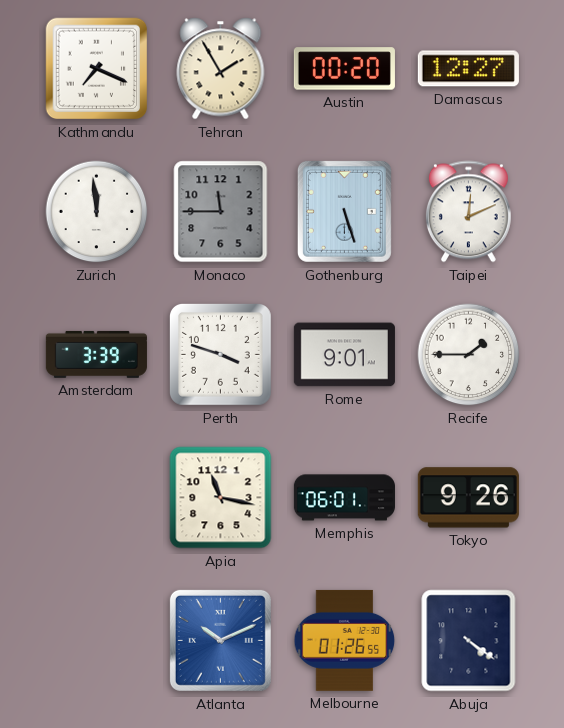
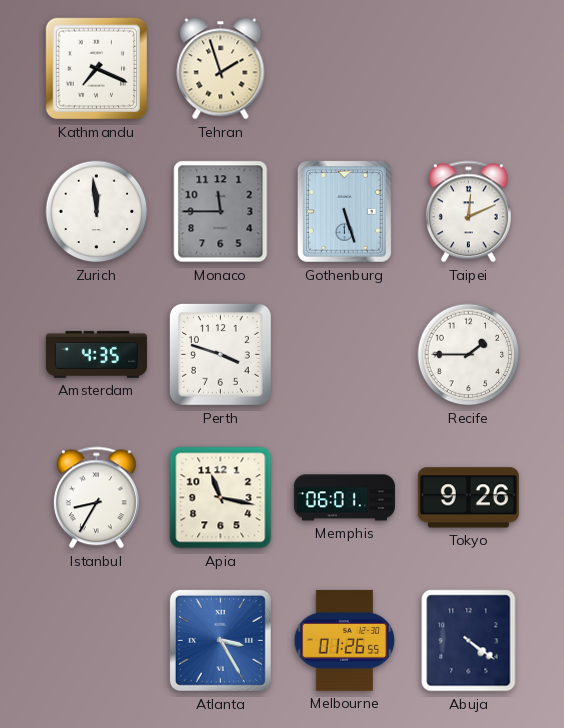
Tehran: 1:55 -> 1:57
Austin: 00:20 -> none
Damascus: 12:27 -> none
Amsterdam: 3:39 -> 4:35
Rome: 9:01 -> none
Istanbul: none -> 8:35
Atlanta: 10:11 -> 3:25
